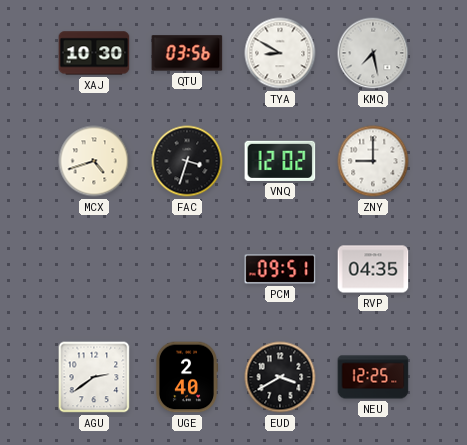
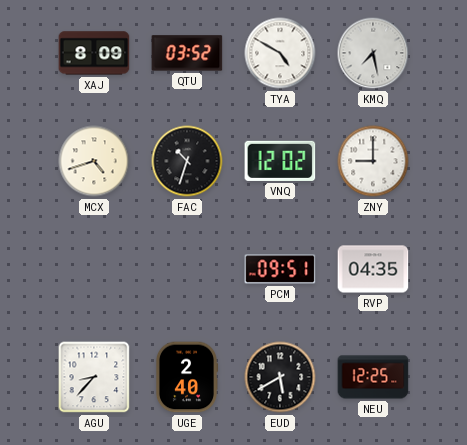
XAJ: 10:30 -> 8:09
QTU: 03:56 -> 03:52
TYA: 8:50 -> 4:50
FAC: 3:33 -> 10:33
AGU: 2:39 -> 8:37
EUD: 3:40 -> 5:40
